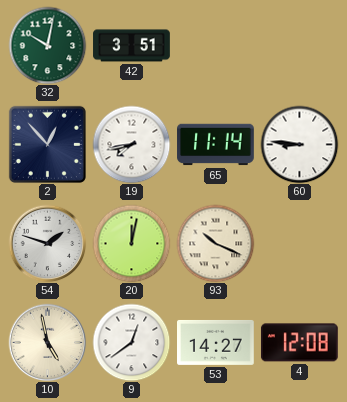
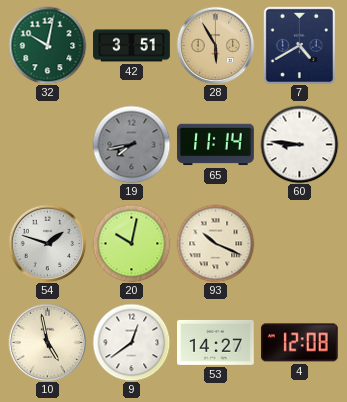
28: none -> 5:55
7: none -> 4:40
2: 12:53 -> none
19 dial: white -> grey
20: 12:02 -> 10:02
